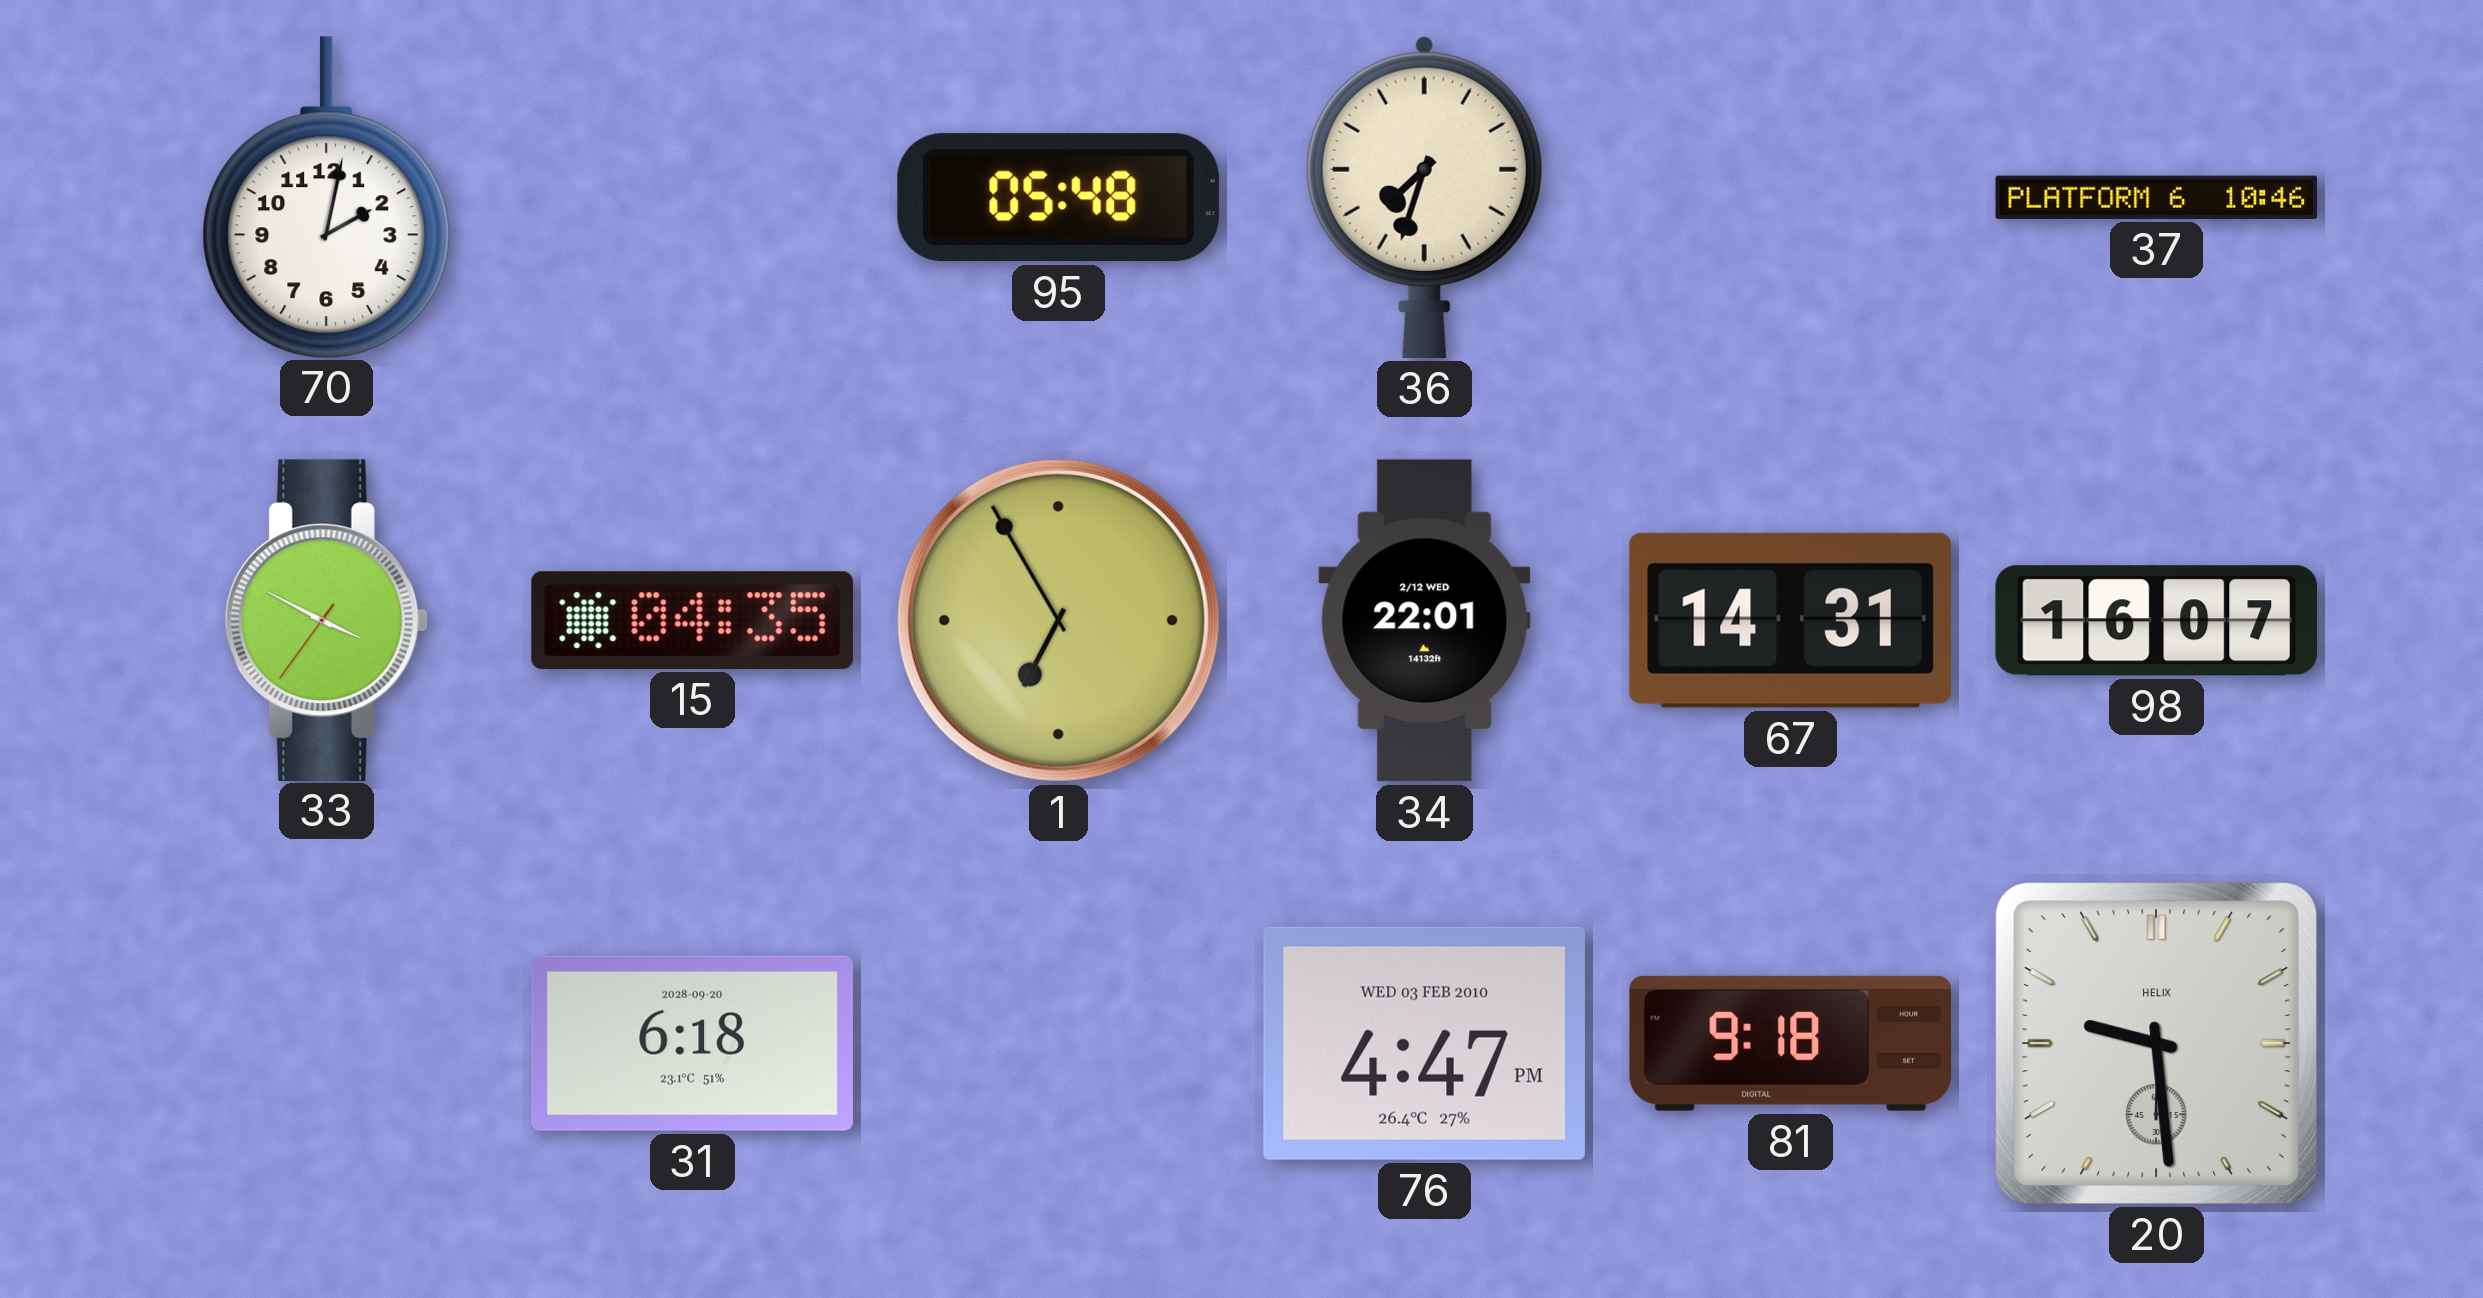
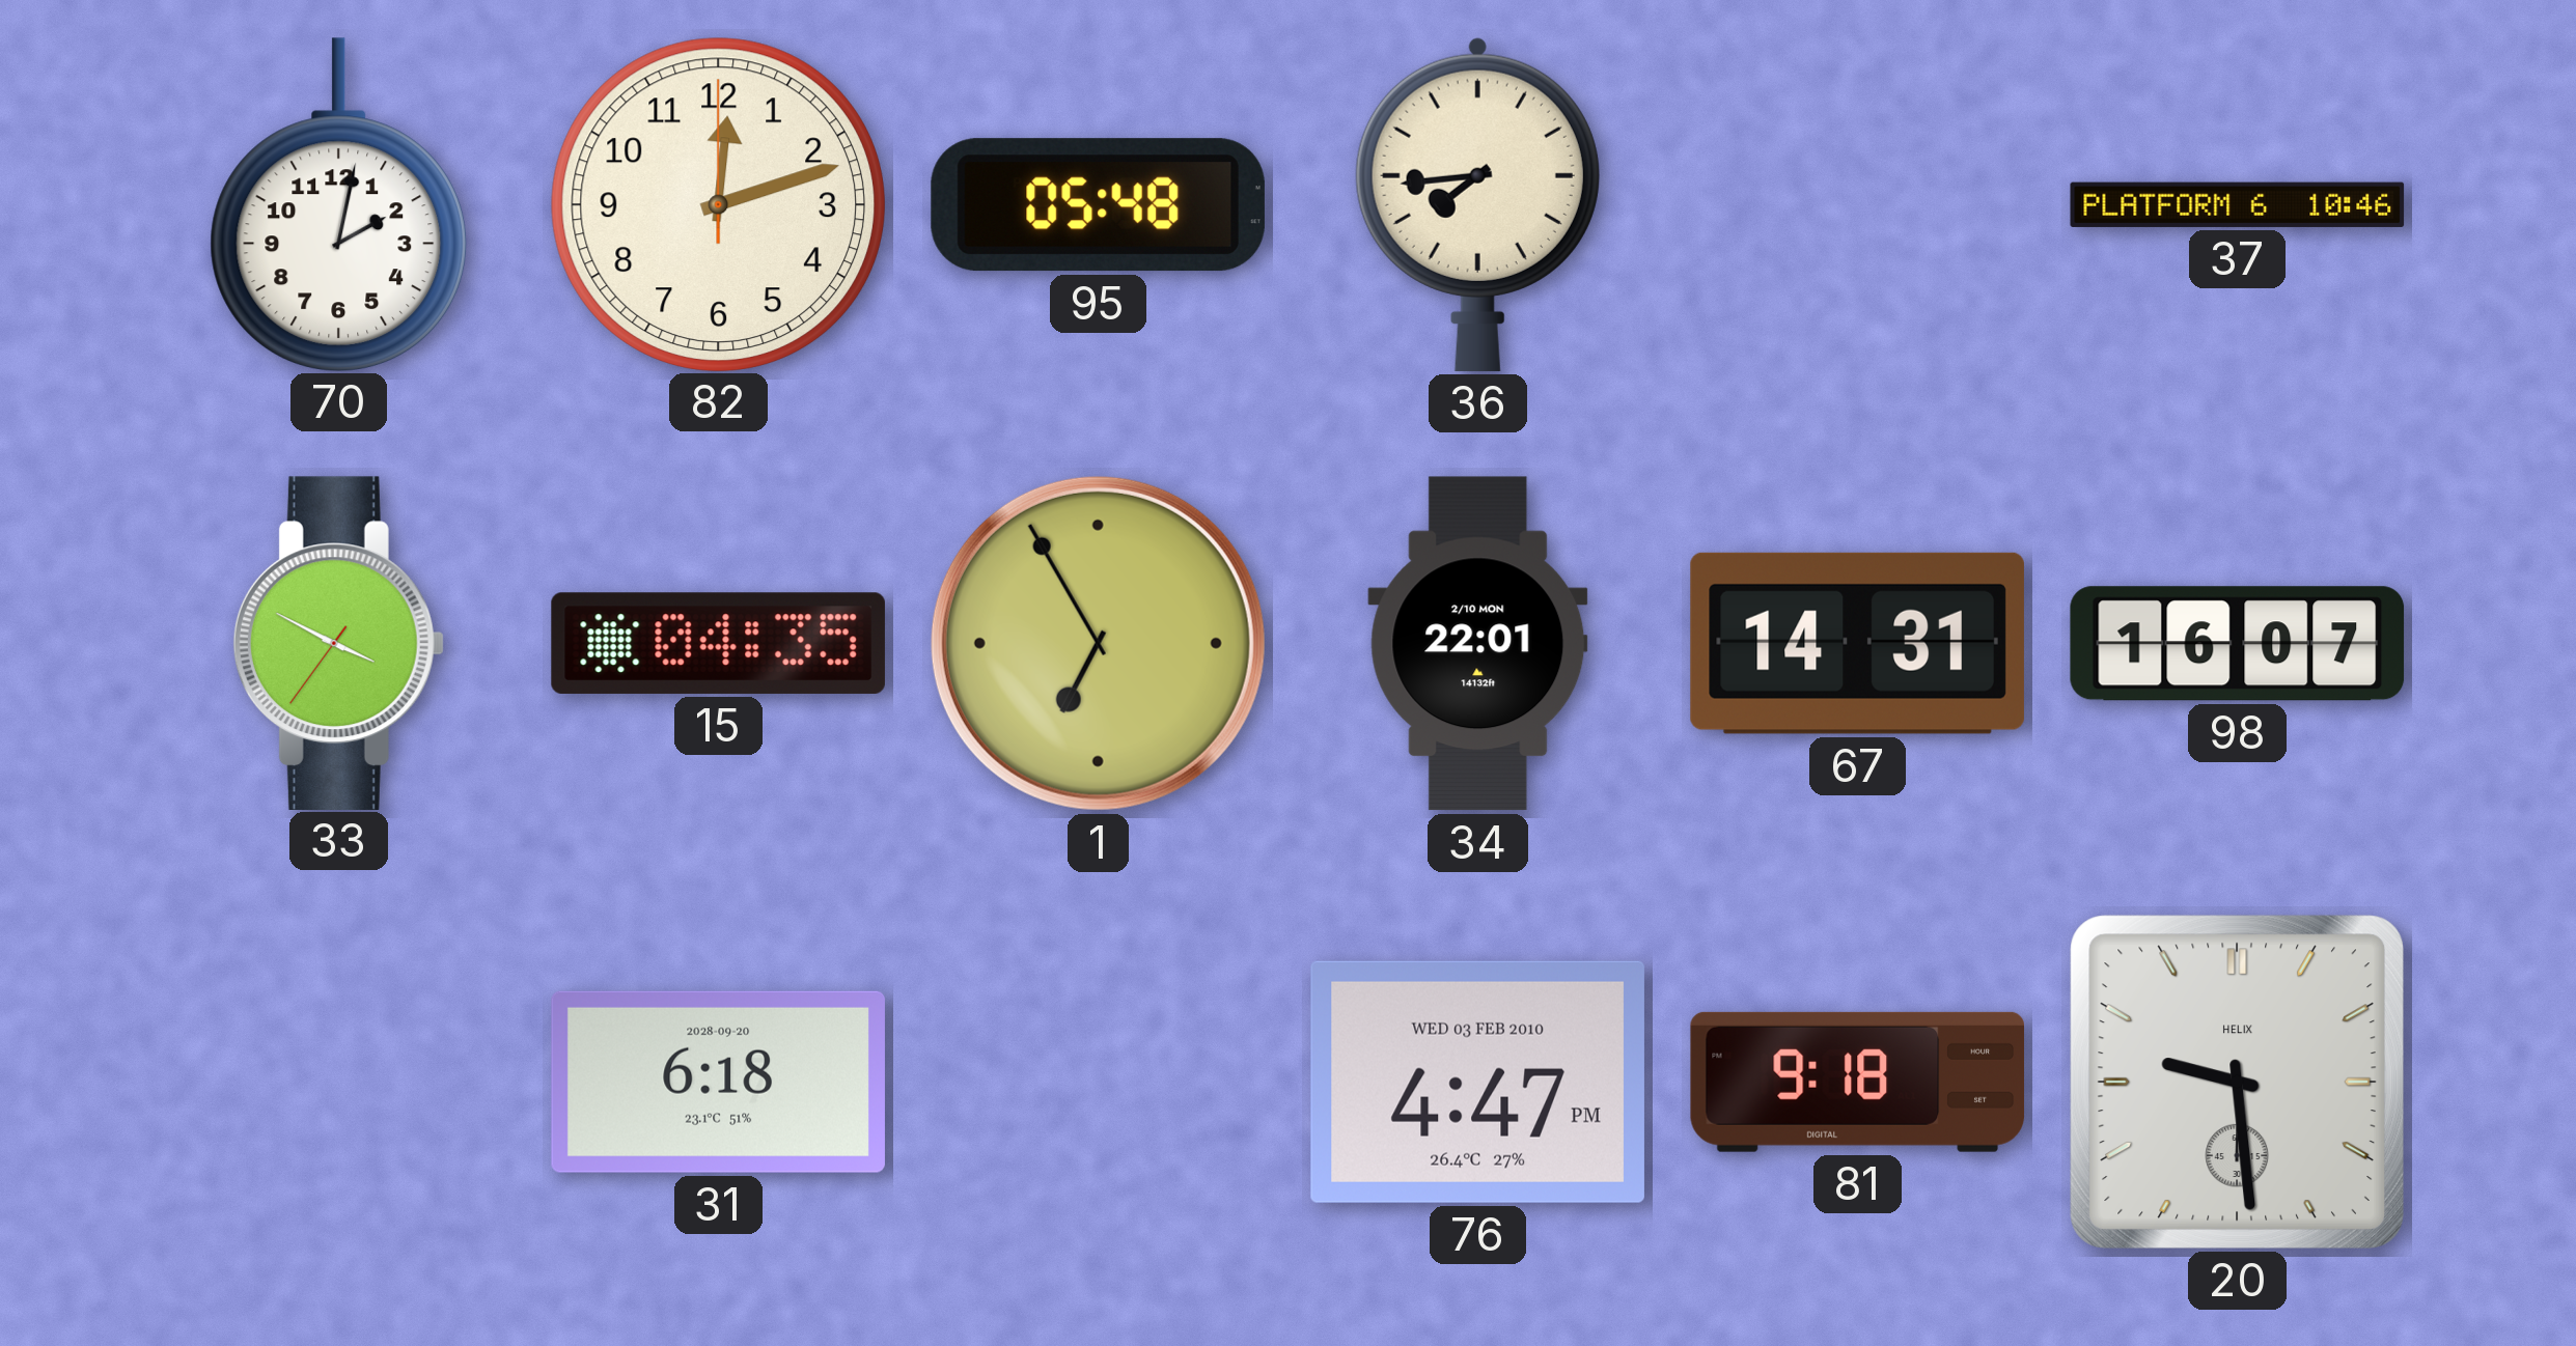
82: none -> 12:12
36: 7:33 -> 7:44
34 date: 2/12 WED -> 2/10 MON
